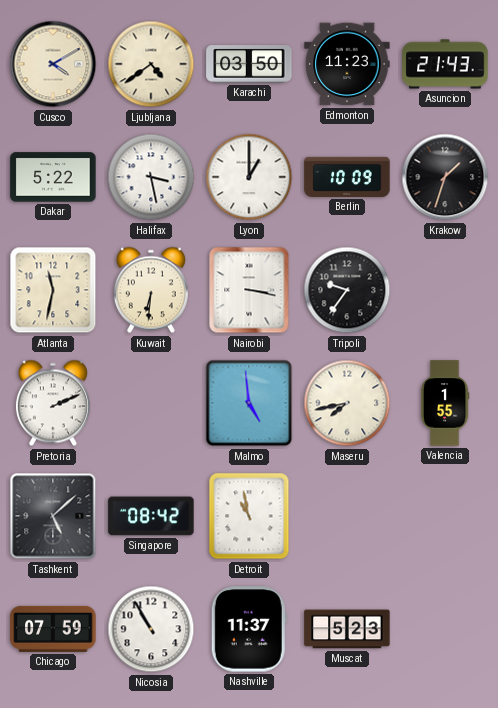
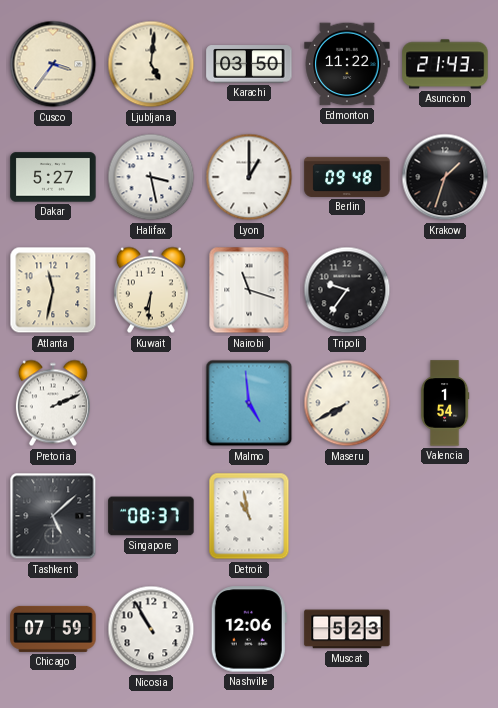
Cusco: 4:10 -> 3:36
Ljubljana: 4:39 -> 5:01
Edmonton: 11:23 -> 11:22
Dakar: 5:22 -> 5:27
Berlin: 10:09 -> 09:48
Nairobi: 3:17 -> 11:18
Maseru: 7:43 -> 7:40
Valencia: 1:55 -> 1:54
Singapore: 08:42 -> 08:37
Nashville: 11:37 -> 12:06
